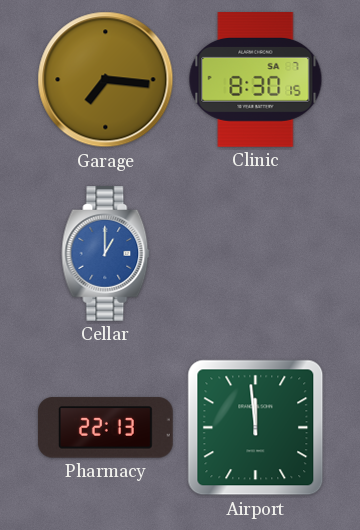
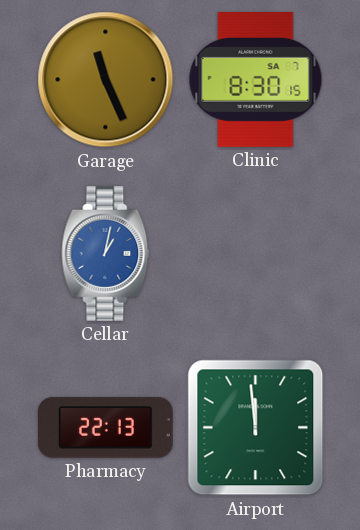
Garage: 7:16 -> 11:26
Cellar: 1:00 -> 1:02
